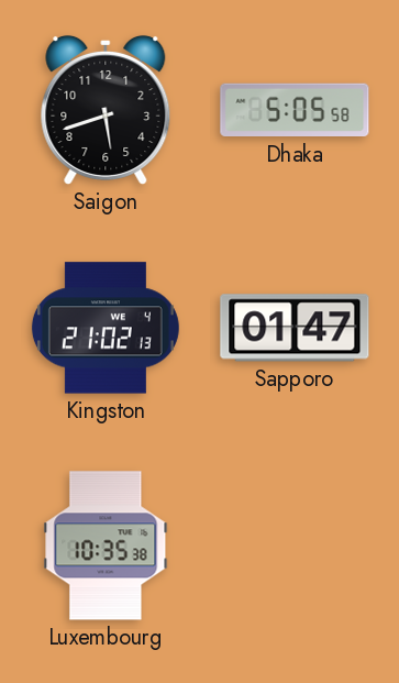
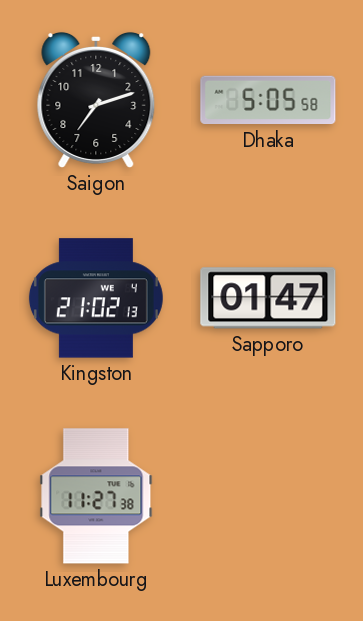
Saigon: 5:42 -> 7:12
Luxembourg: 10:35 -> 11:27
